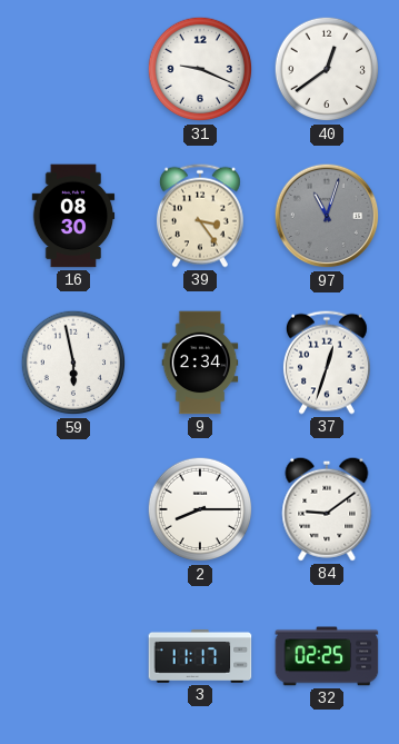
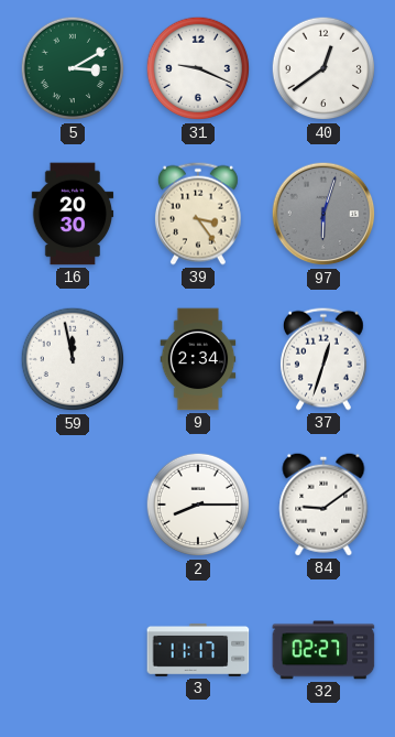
5: none -> 3:10
16: 08:30 -> 20:30
97: 11:03 -> 6:03
59: 5:58 -> 11:58
32: 02:25 -> 02:27
